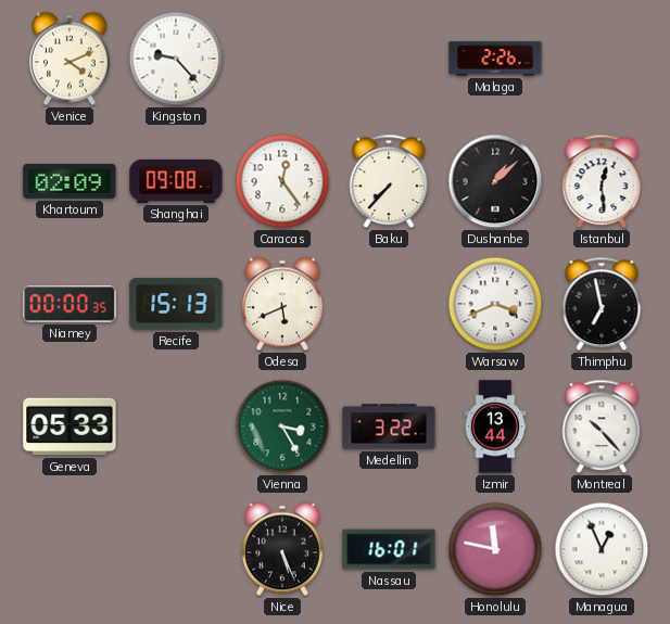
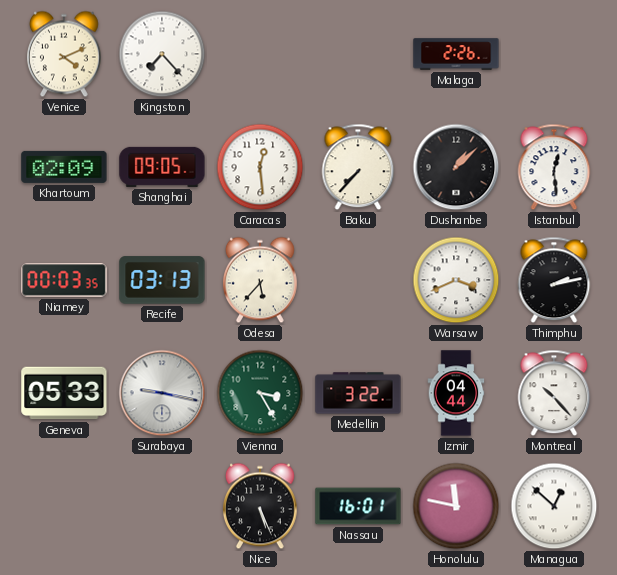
Kingston: 9:23 -> 7:23
Shanghai: 09:08 -> 09:05
Caracas: 12:24 -> 12:29
Niamey: 00:00 -> 00:03
Recife: 15:13 -> 03:13
Odesa: 5:41 -> 5:37
Thimphu: 6:58 -> 2:13
Surabaya: none -> 9:17
Izmir: 13:44 -> 04:44
Managua: 12:56 -> 12:52
